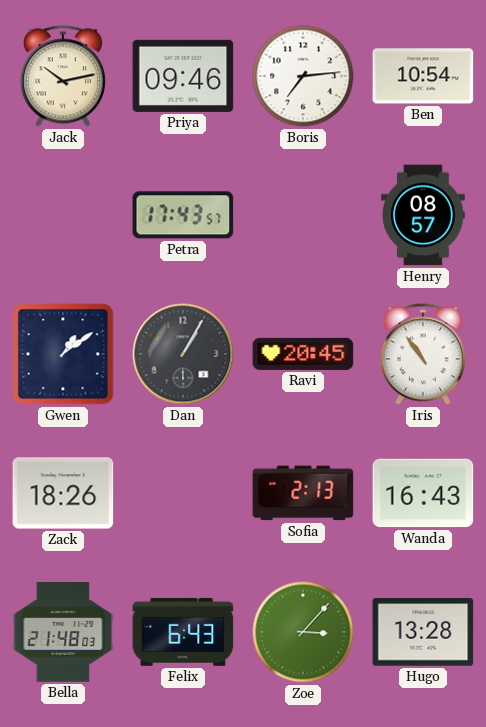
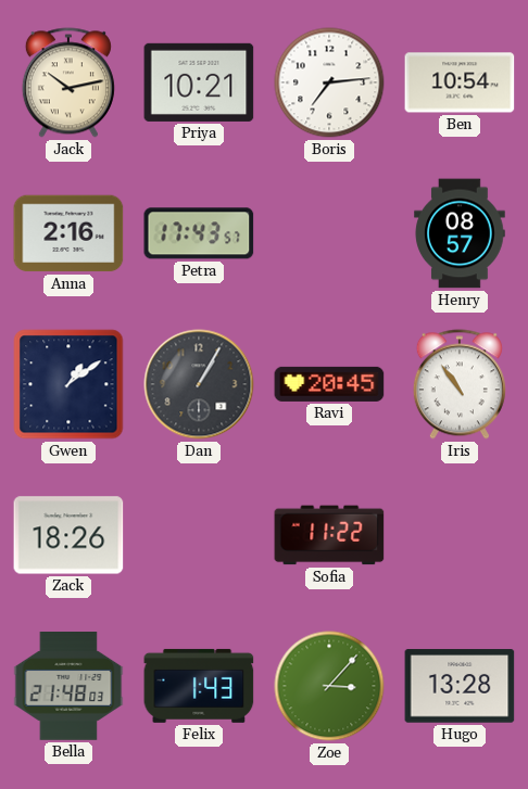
Priya: 09:46 -> 10:21
Anna: none -> 2:16
Sofia: 2:13 -> 11:22
Wanda: 16:43 -> none
Felix: 6:43 -> 1:43
